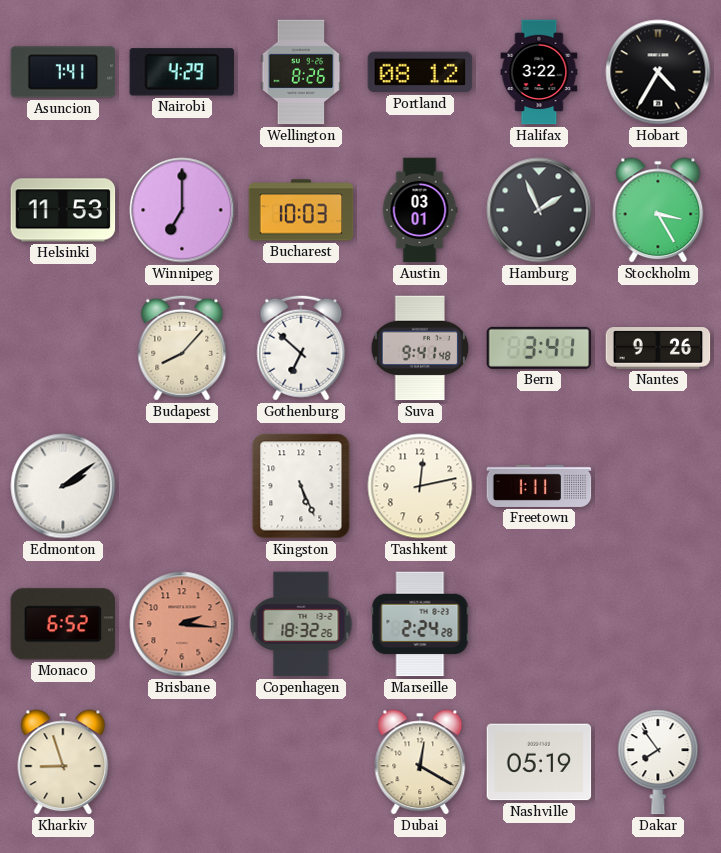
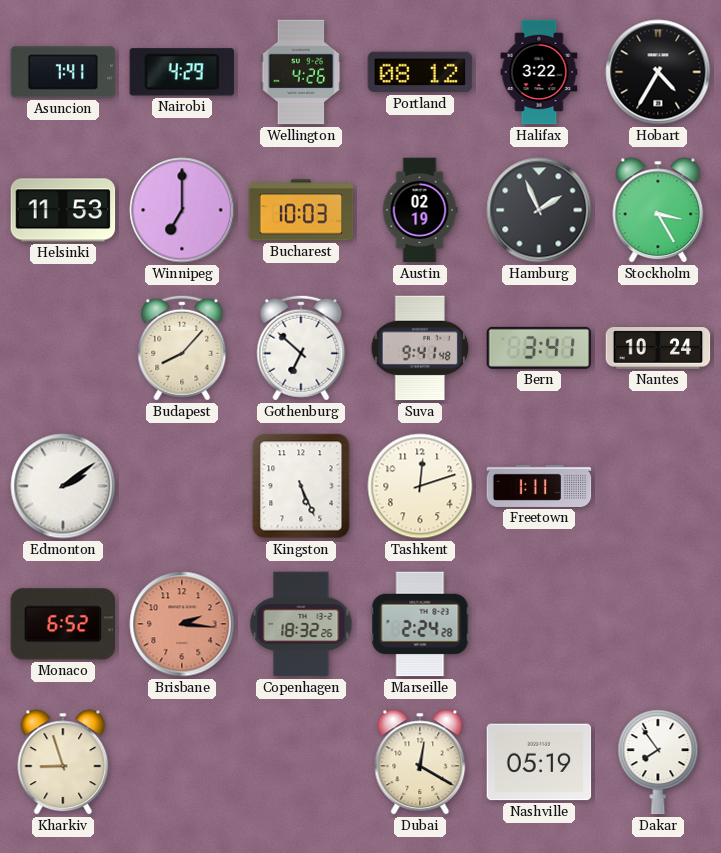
Wellington: 8:26 -> 4:26
Austin: 03:01 -> 02:19
Nantes: 9:26 -> 10:24
Tashkent: 12:13 -> 12:12
